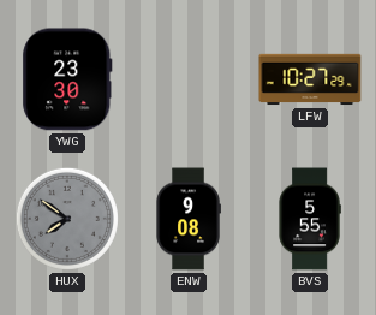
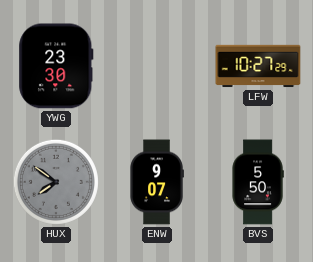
ENW: 9:08 -> 9:07
BVS: 5:55 -> 5:50
